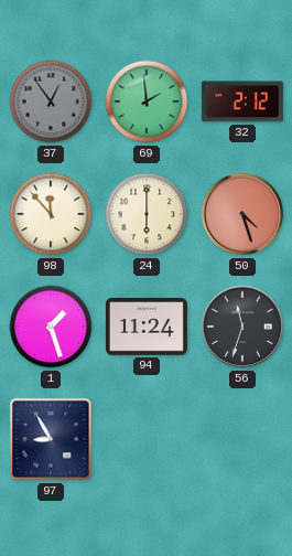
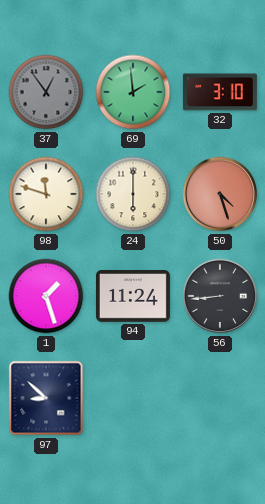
32: 2:12 -> 3:10
98: 11:53 -> 11:48
56: 11:33 -> 8:44
97: 8:55 -> 8:52
